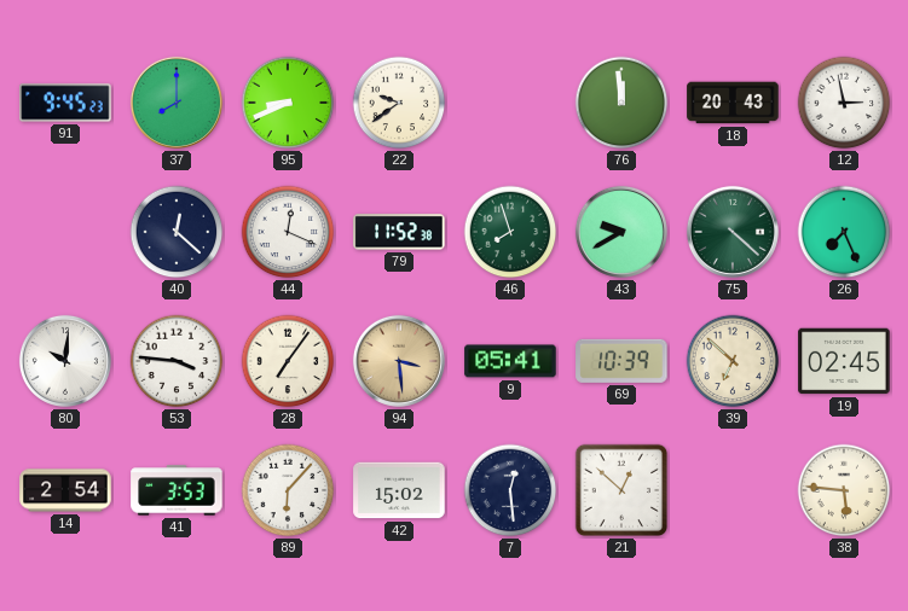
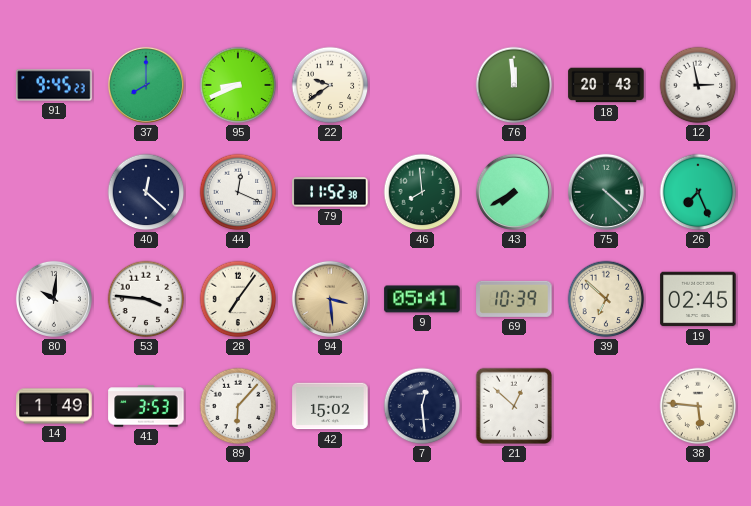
46: 7:57 -> 7:59
43: 9:40 -> 7:40
14: 2:54 -> 1:49
